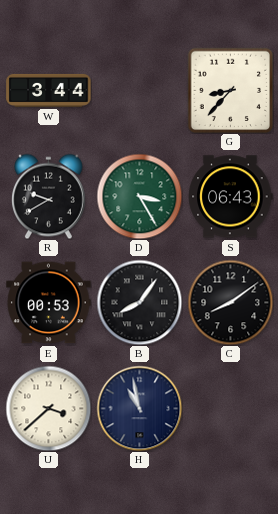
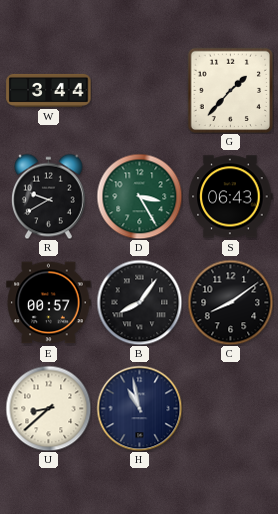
G: 8:37 -> 1:37
E: 00:53 -> 00:57
U: 3:38 -> 8:38
